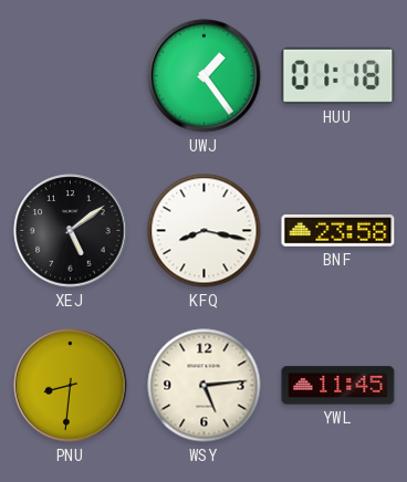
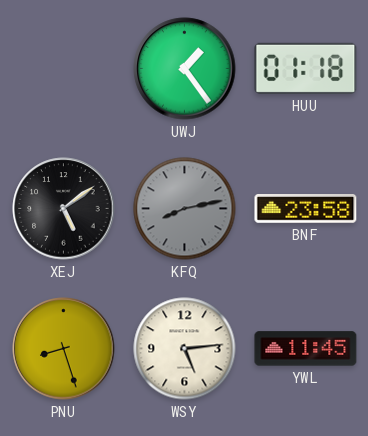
KFQ: 8:17 -> 8:13
KFQ dial: white -> grey
PNU: 8:31 -> 8:27
